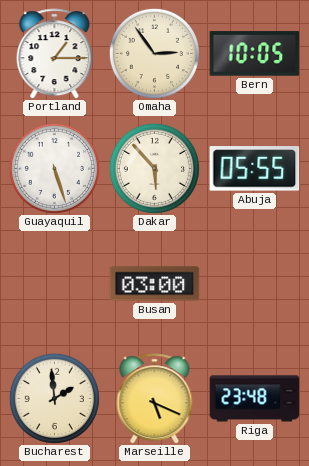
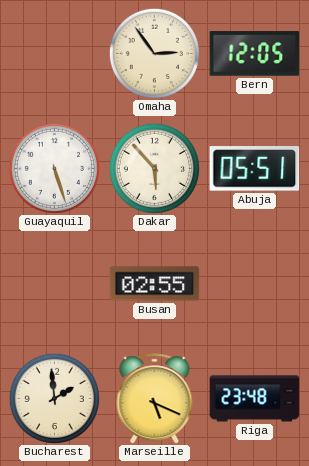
Portland: 1:15 -> none
Bern: 10:05 -> 12:05
Abuja: 05:55 -> 05:51
Busan: 03:00 -> 02:55
